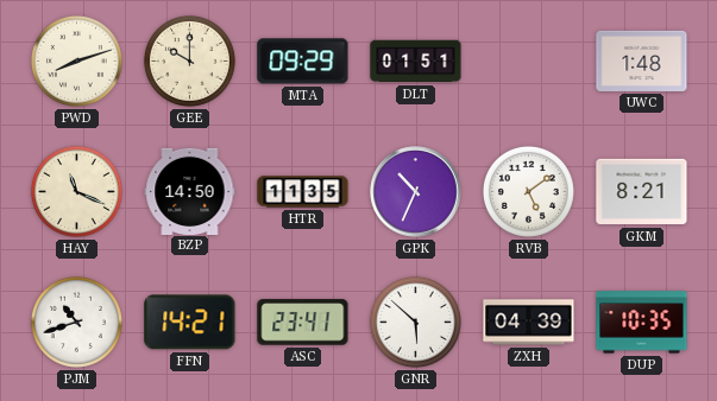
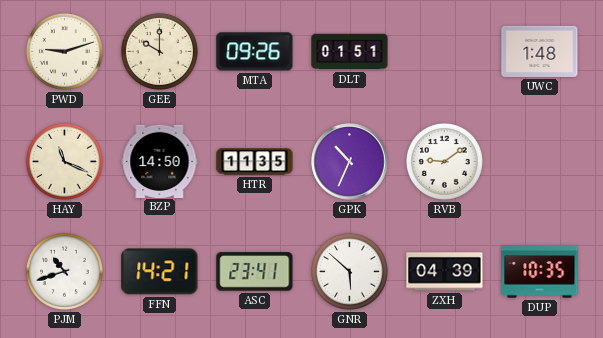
PWD: 8:12 -> 9:12
MTA: 09:29 -> 09:26
RVB: 5:09 -> 9:09
GKM: 8:21 -> none
